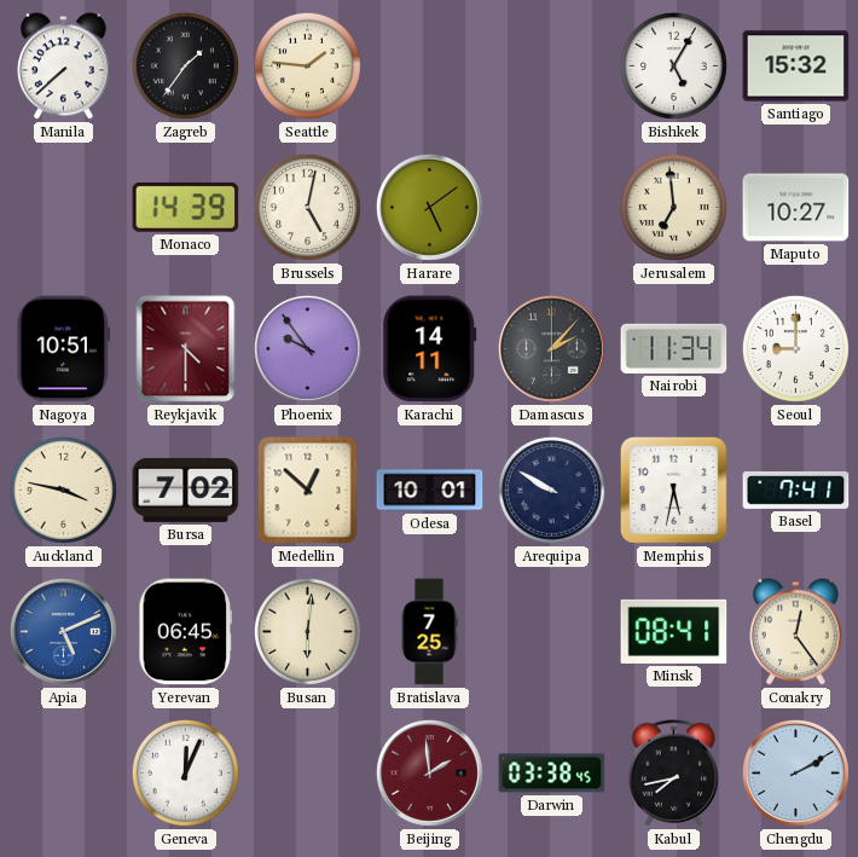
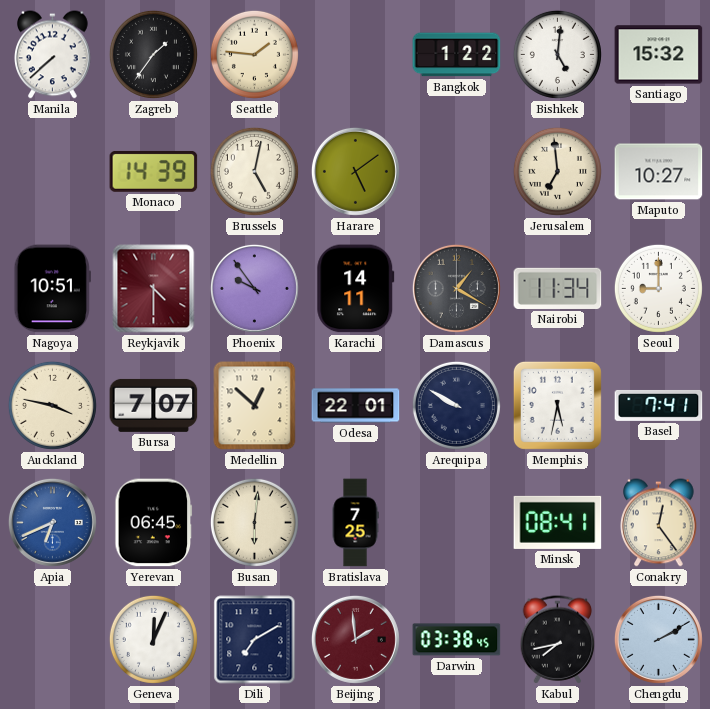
Bangkok: none -> 1:22
Bishkek: 5:05 -> 5:01
Damascus: 2:07 -> 1:20
Bursa: 7:02 -> 7:07
Odesa: 10:01 -> 22:01
Apia: 5:11 -> 6:41
Dili: none -> 7:10
